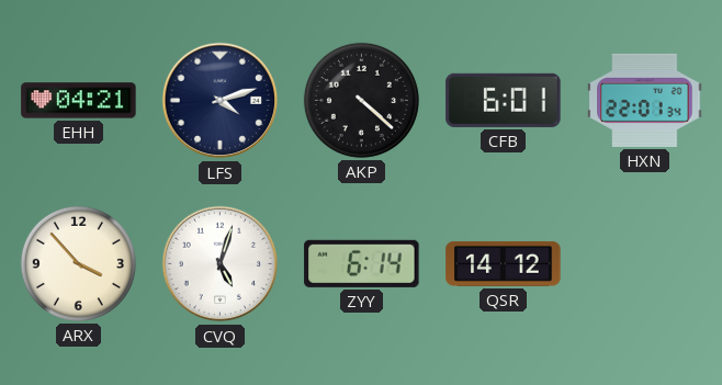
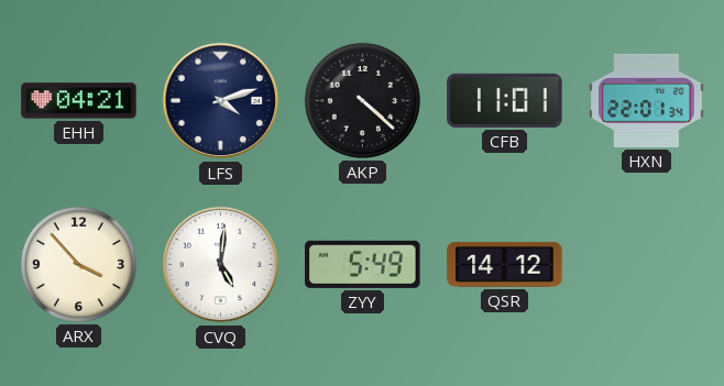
CFB: 6:01 -> 11:01
CVQ: 5:03 -> 5:01
ZYY: 6:14 -> 5:49
